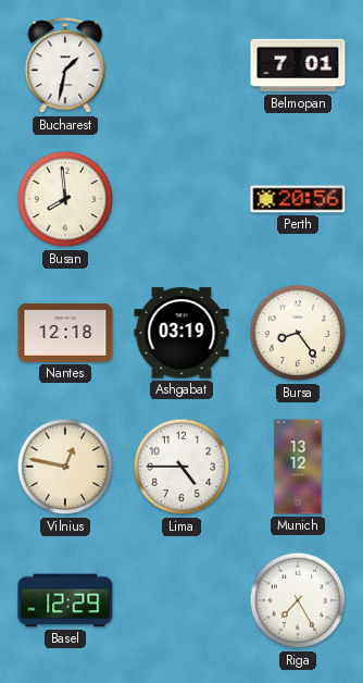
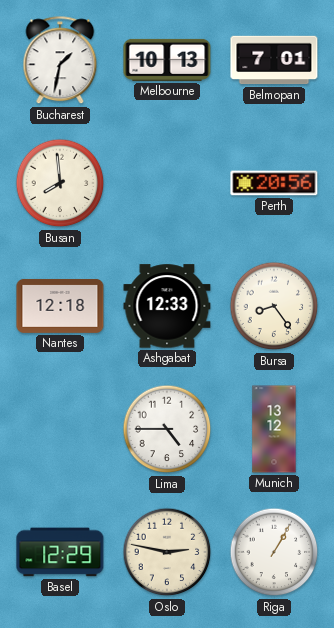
Melbourne: none -> 10:13
Ashgabat: 03:19 -> 12:33
Vilnius: 12:47 -> none
Oslo: none -> 2:47
Riga: 7:25 -> 1:05
